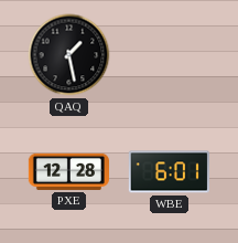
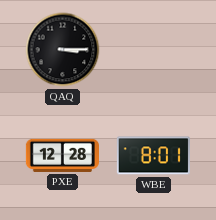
QAQ: 1:28 -> 3:15
WBE: 6:01 -> 8:01
